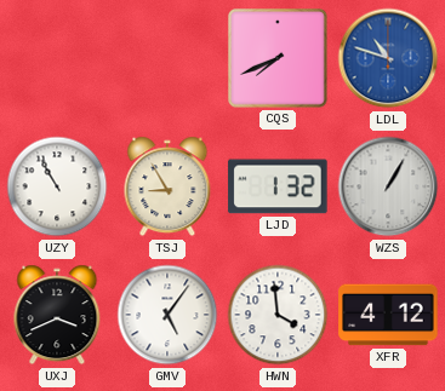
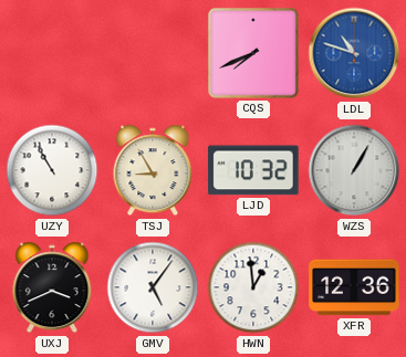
LJD: 1:32 -> 10:32
HWN: 3:59 -> 12:59
XFR: 4:12 -> 12:36
